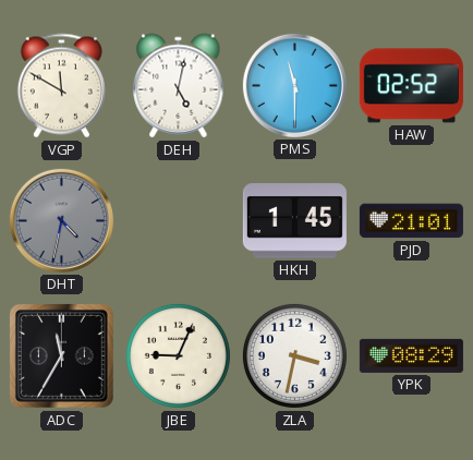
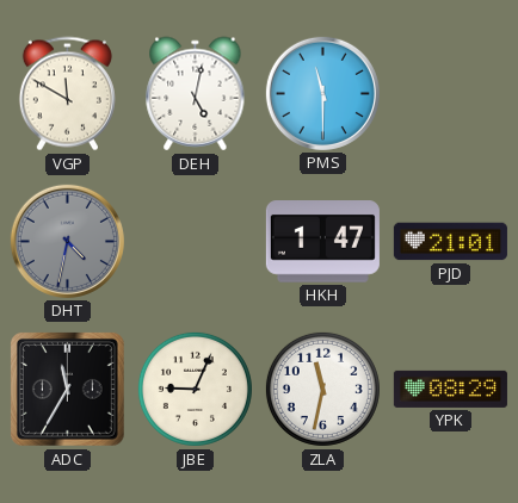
HAW: 02:52 -> none
HKH: 1:45 -> 1:47
ZLA: 3:32 -> 11:32
